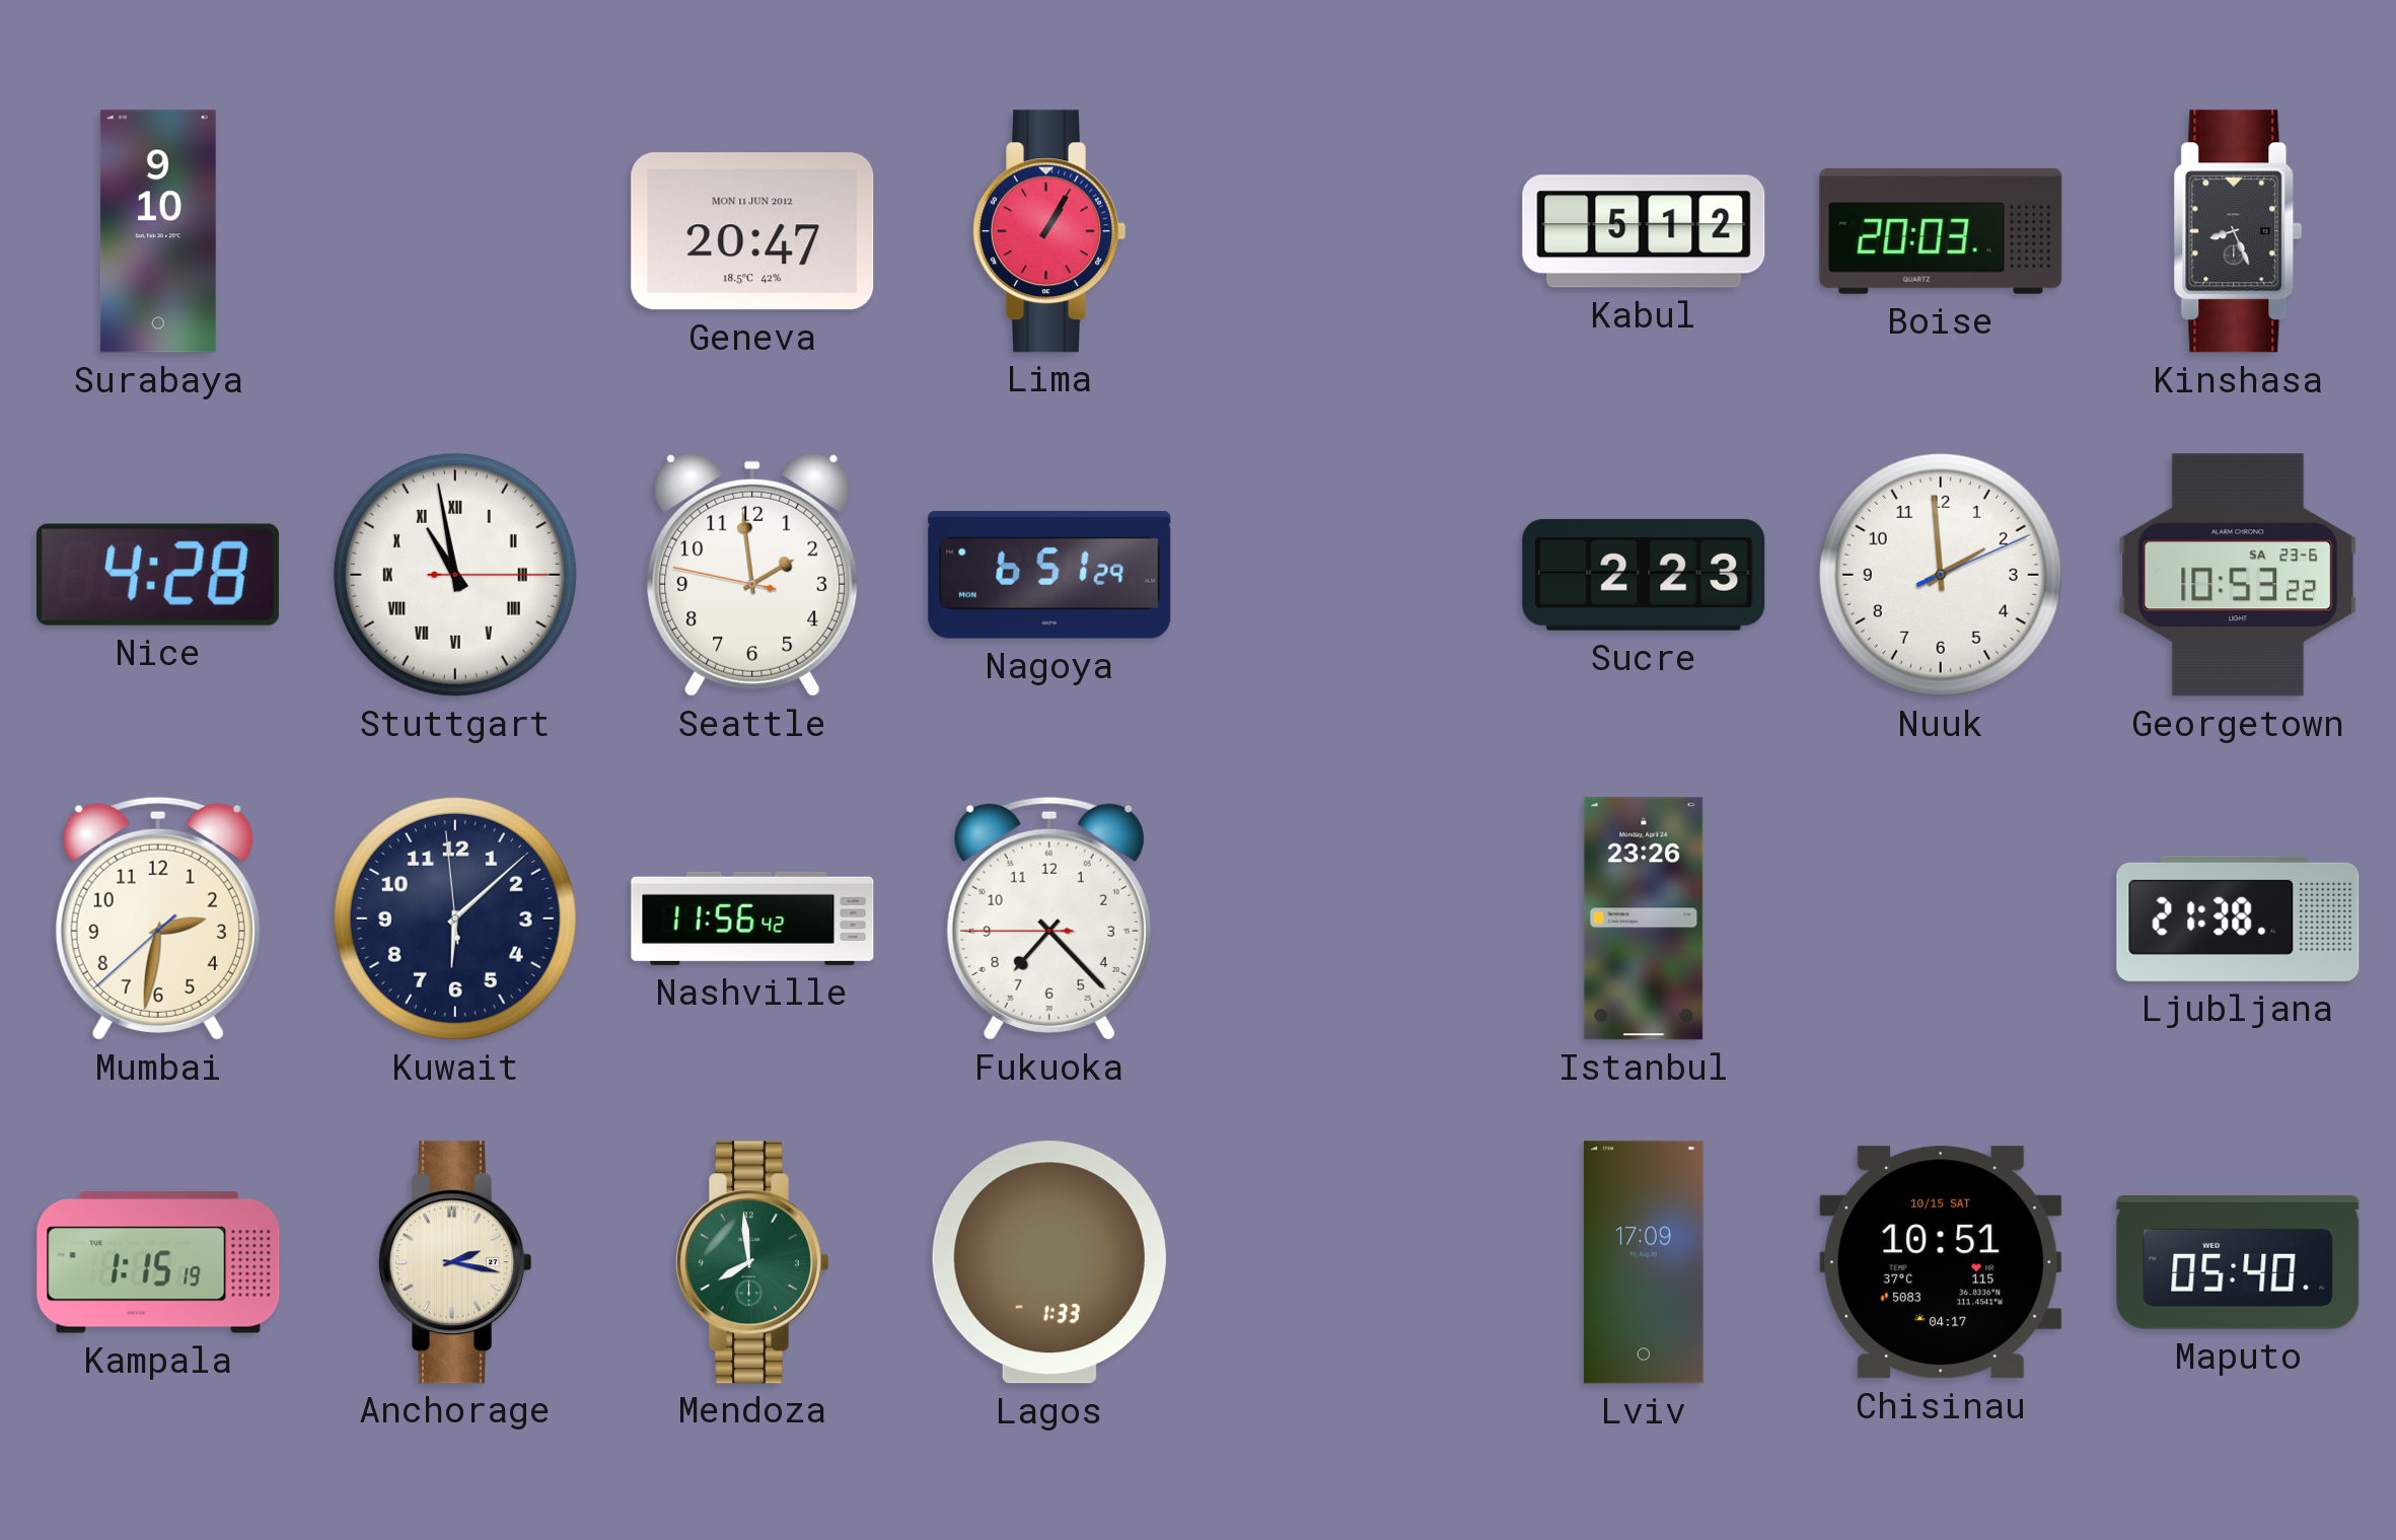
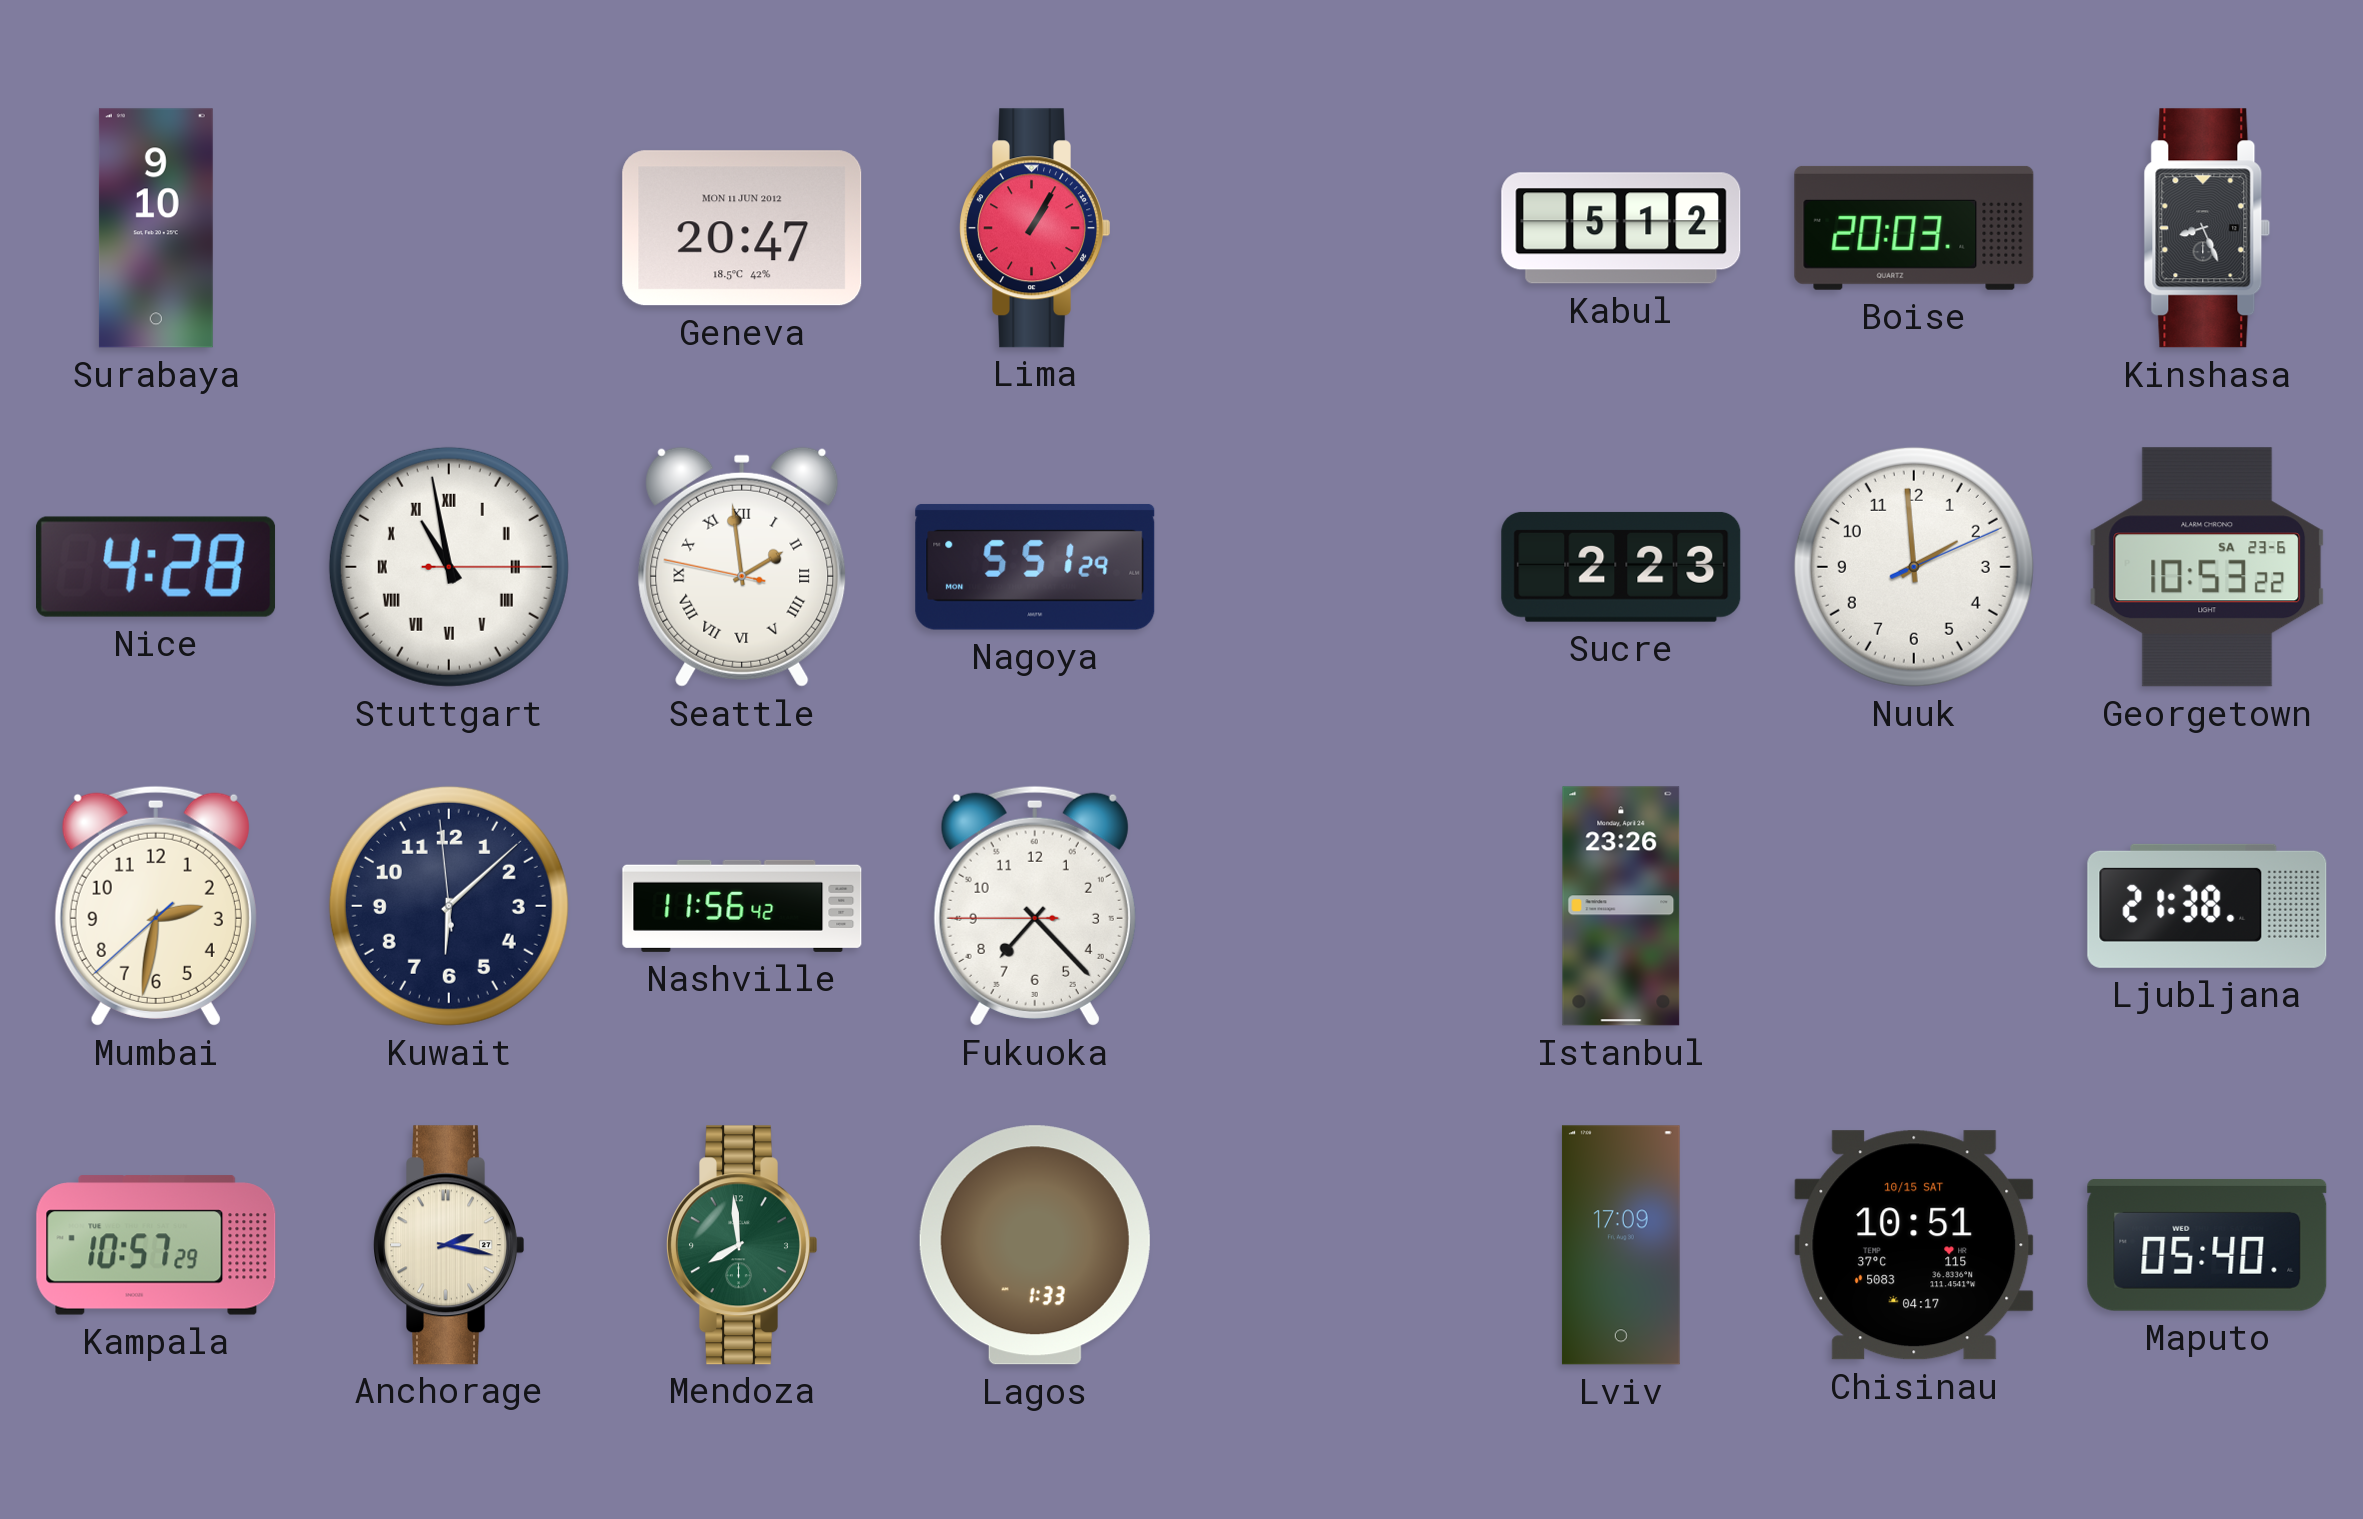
Seattle numerals: Arabic -> Roman
Nagoya: 6:51 -> 5:51
Kampala: 1:15 -> 10:57
